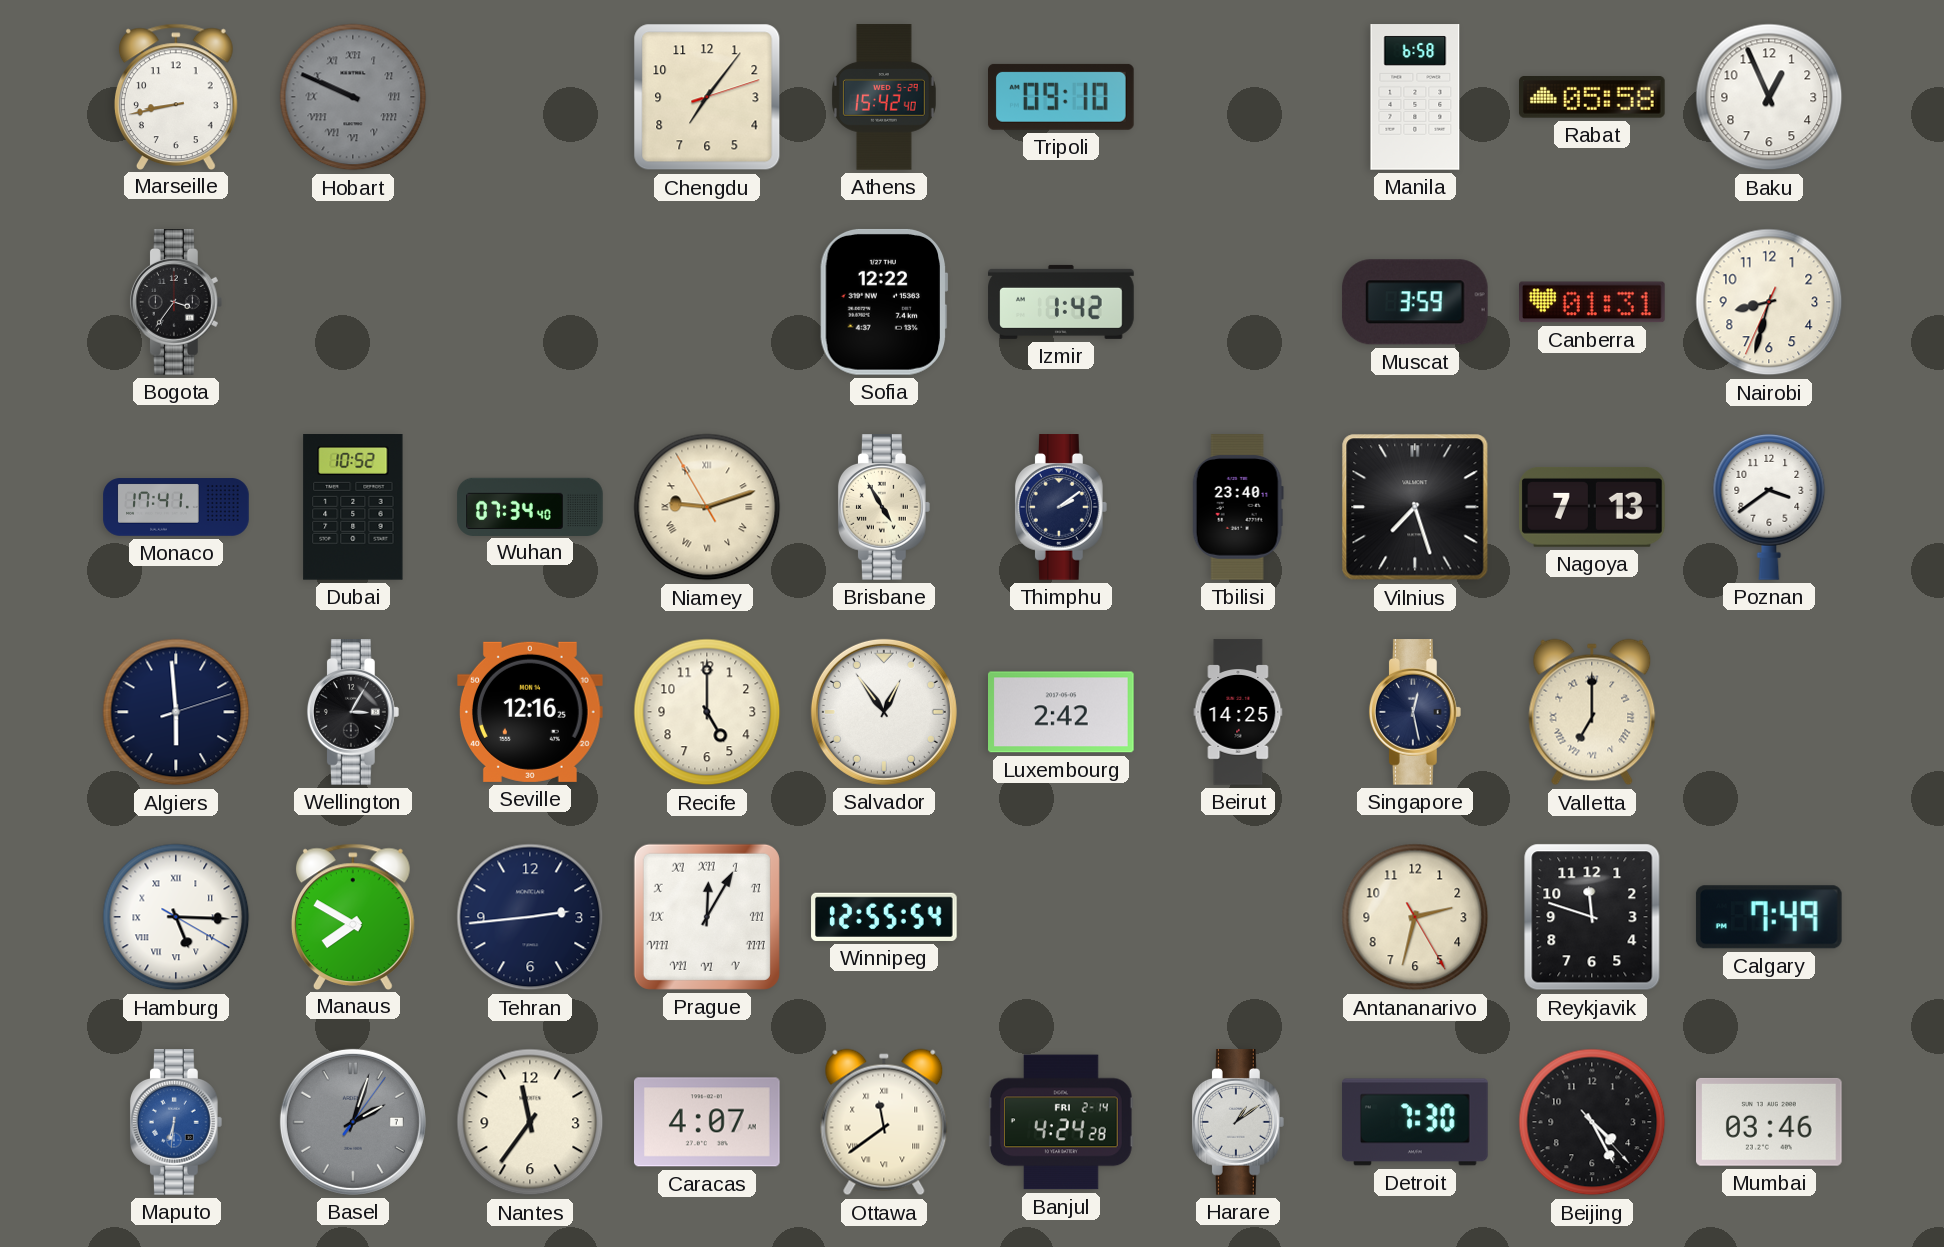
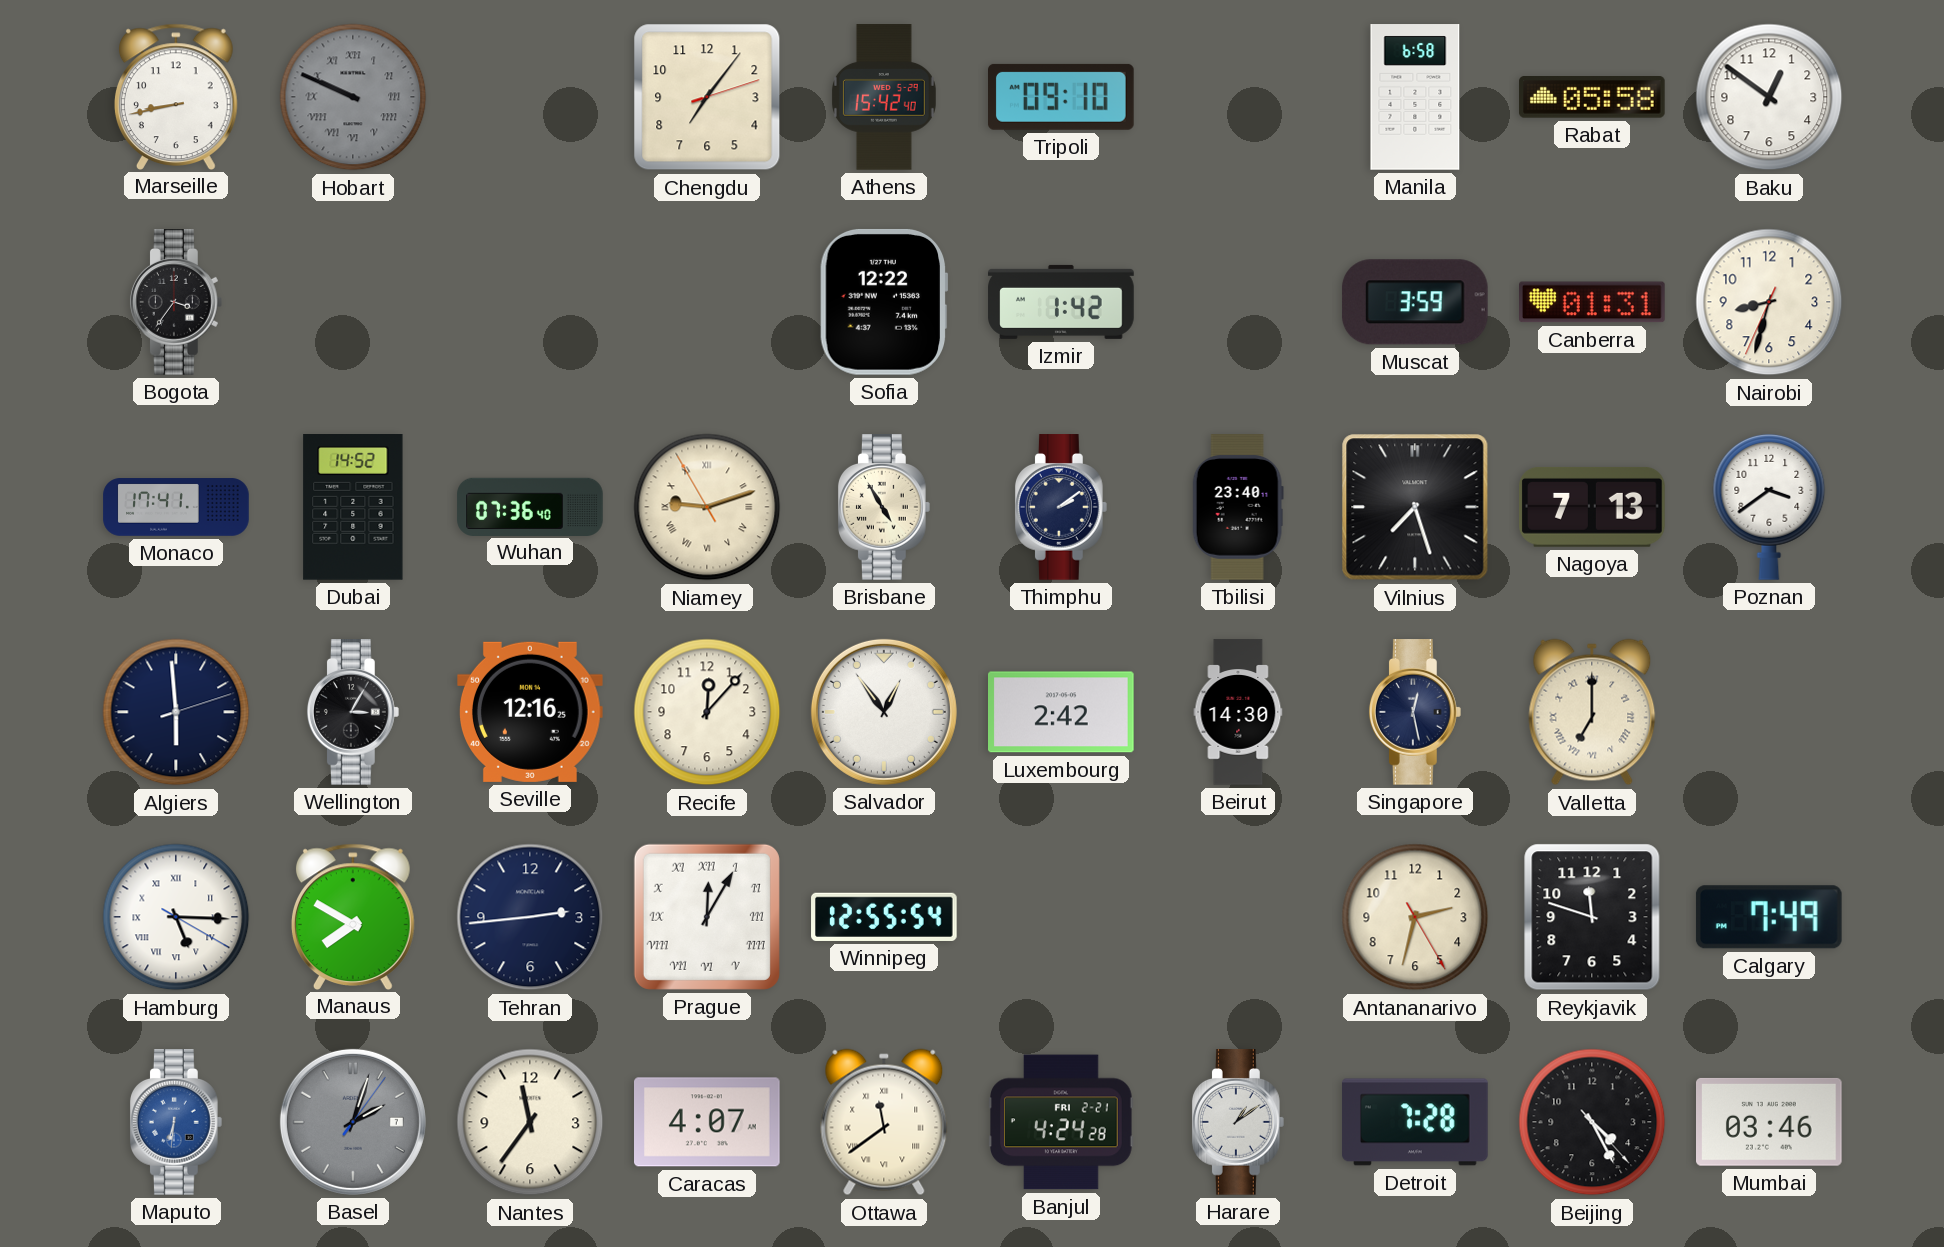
Baku: 12:56 -> 12:51
Dubai: 10:52 -> 14:52
Wuhan: 07:34 -> 07:36
Recife: 5:00 -> 12:07
Beirut: 14:25 -> 14:30
Banjul date: FRI 2-14 -> FRI 2-21
Detroit: 7:30 -> 7:28
